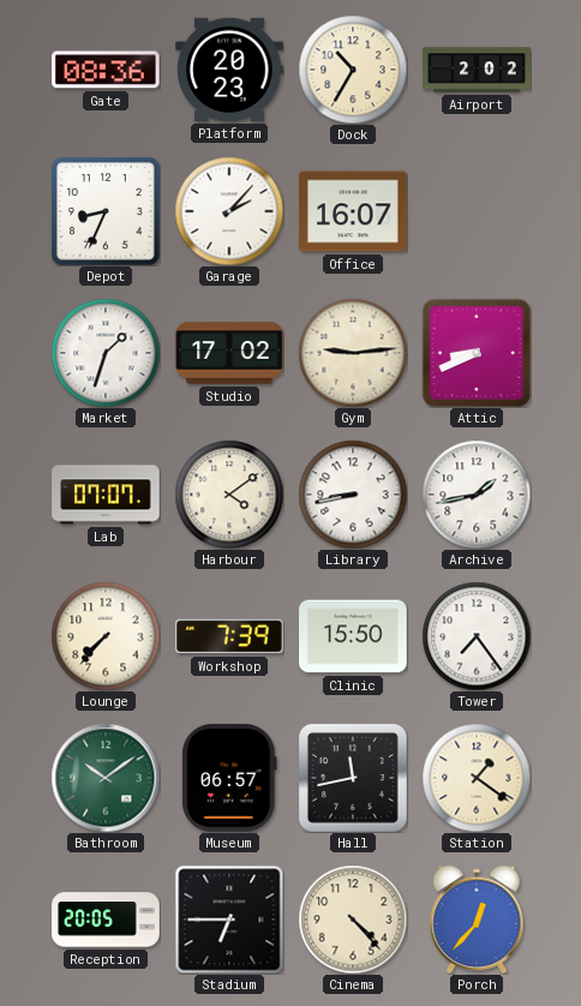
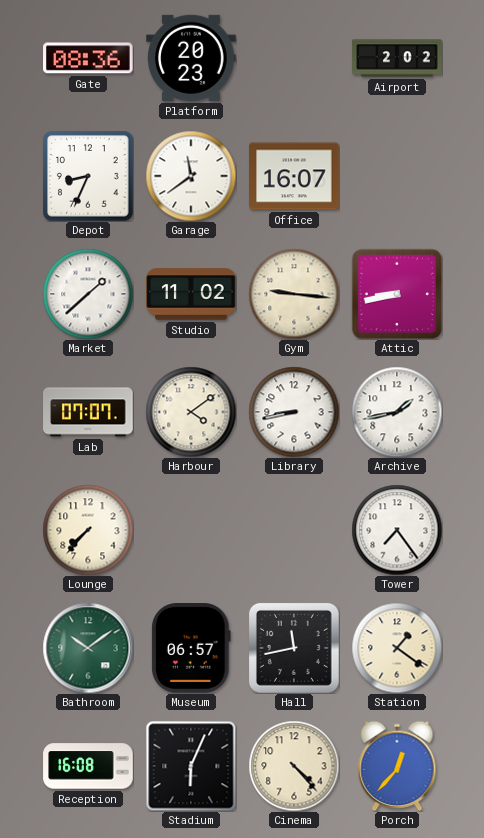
Dock: 10:35 -> none
Garage: 2:07 -> 11:39
Market: 1:33 -> 1:38
Studio: 17:02 -> 11:02
Gym: 9:14 -> 9:16
Attic: 8:41 -> 8:43
Workshop: 7:39 -> none
Clinic: 15:50 -> none
Reception: 20:05 -> 16:08
Stadium: 6:45 -> 6:04
